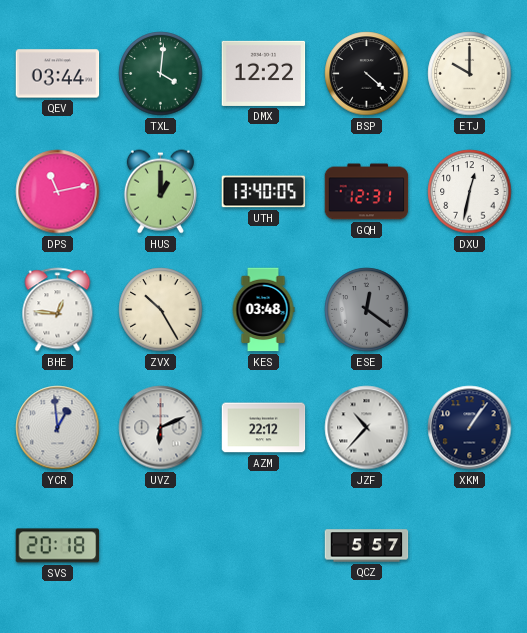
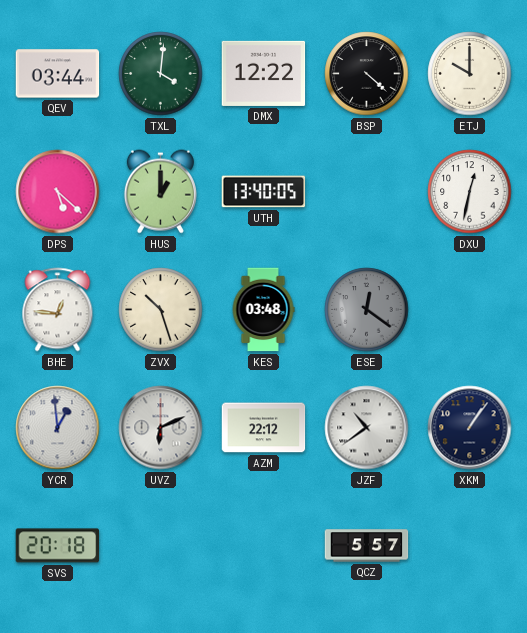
DPS: 11:13 -> 5:22
GQH: 12:31 -> none
ZVX: 10:25 -> 10:27
JZF: 10:37 -> 10:39
